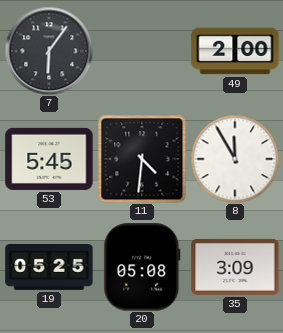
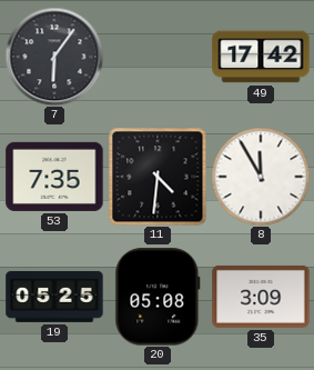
49: 2:00 -> 17:42
53: 5:45 -> 7:35
